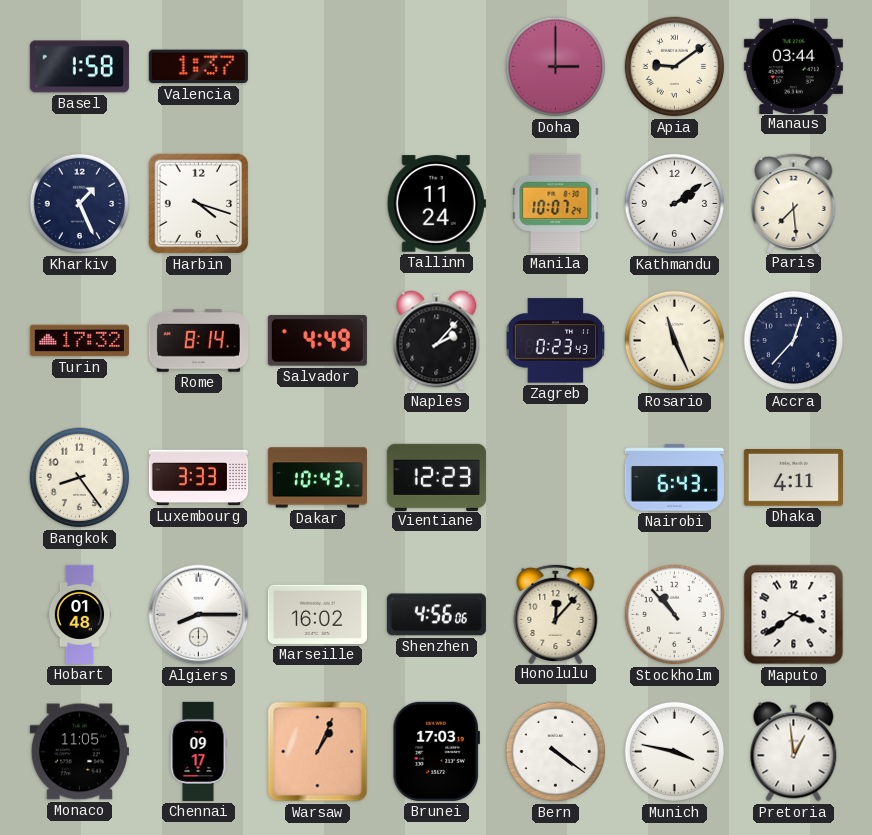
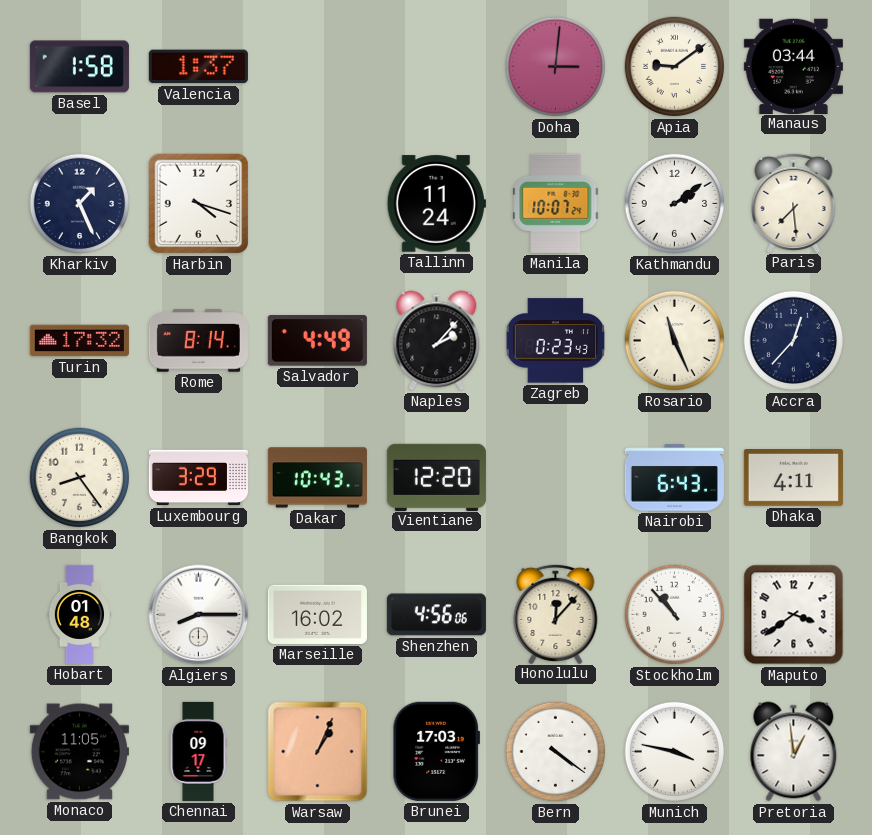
Doha: 3:00 -> 3:01
Luxembourg: 3:33 -> 3:29
Vientiane: 12:23 -> 12:20
